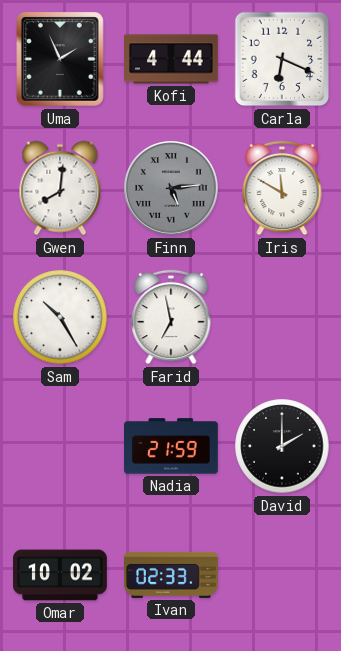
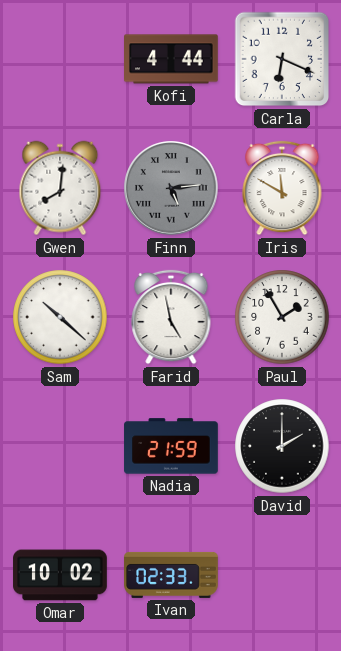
Uma: 1:56 -> none
Sam: 10:25 -> 10:22
Farid: 6:58 -> 4:58
Paul: none -> 1:55
